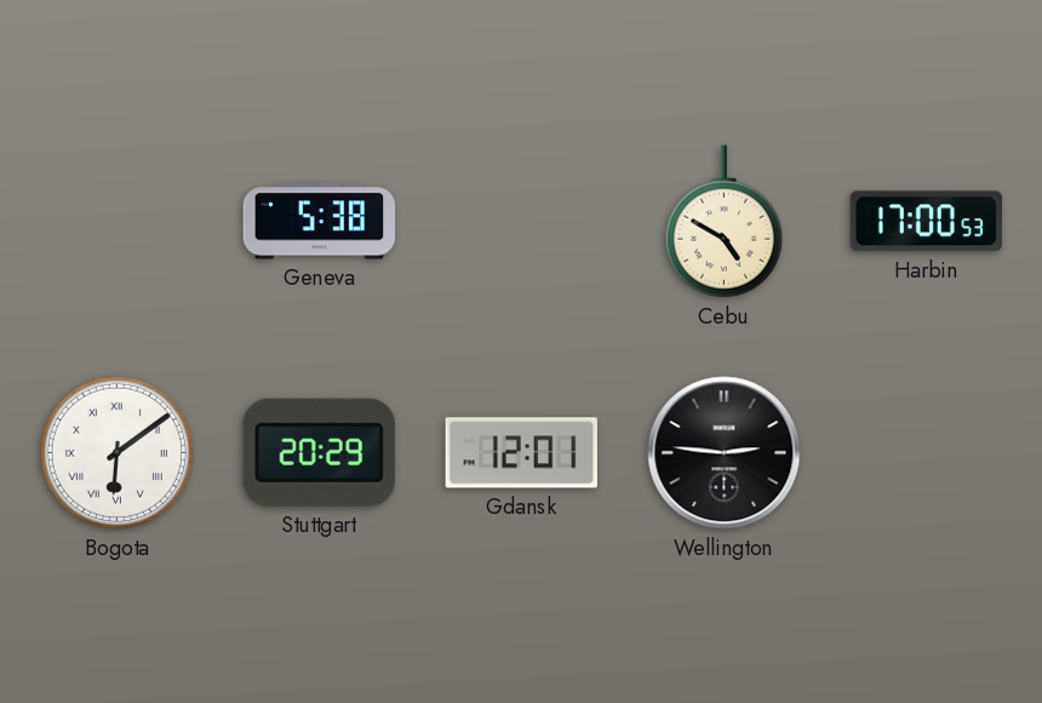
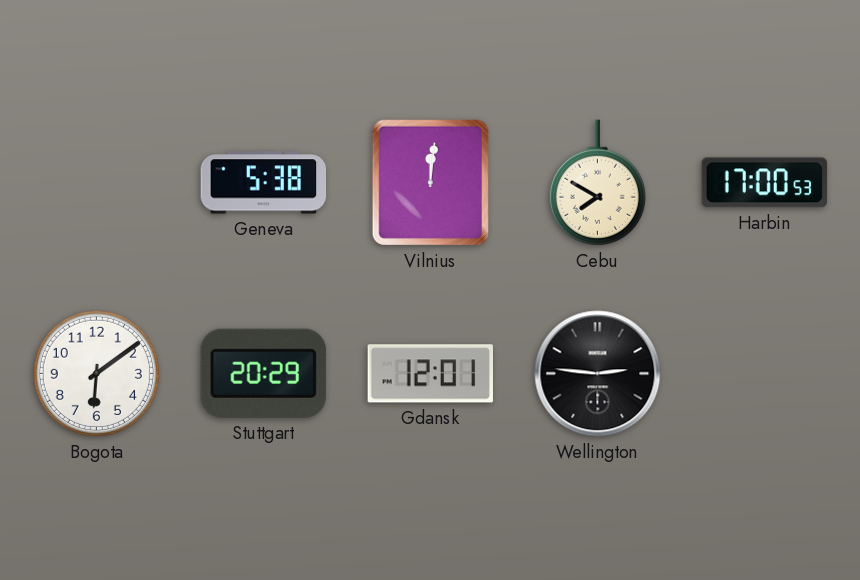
Vilnius: none -> 12:01
Cebu: 4:50 -> 7:50
Bogota numerals: Roman -> Arabic
